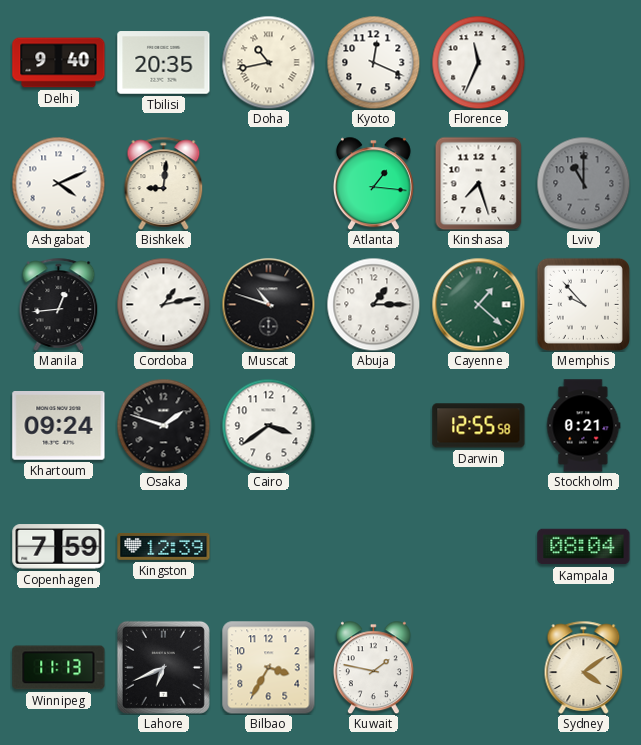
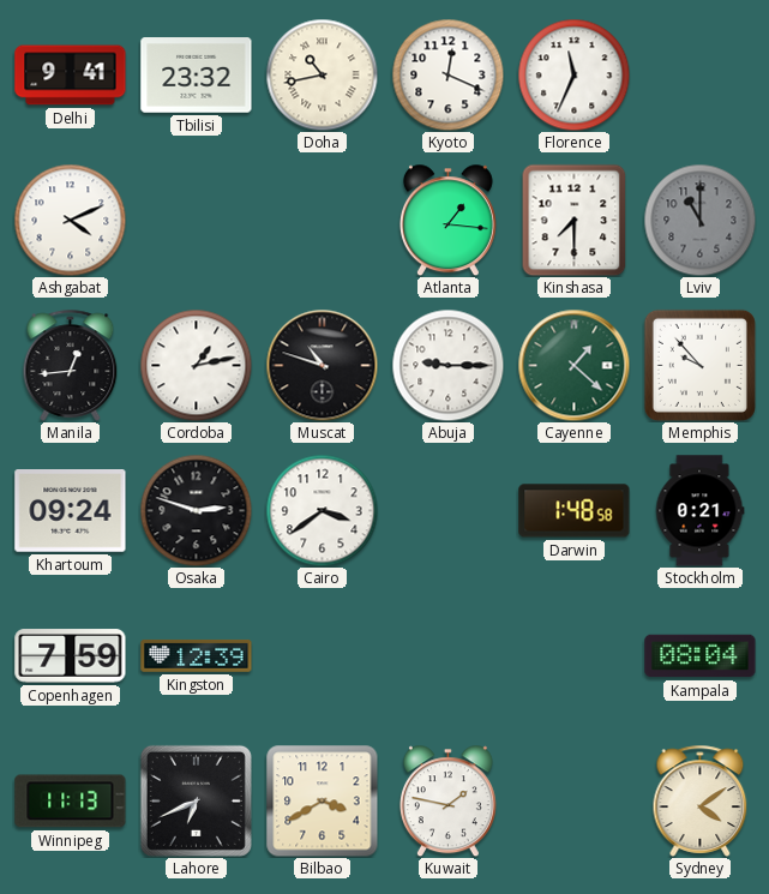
Delhi: 9:40 -> 9:41
Tbilisi: 20:35 -> 23:32
Bishkek: 9:01 -> none
Kinshasa: 7:27 -> 7:30
Abuja: 1:15 -> 9:15
Osaka: 1:48 -> 2:48
Darwin: 12:55 -> 1:48
Bilbao: 3:35 -> 3:40
